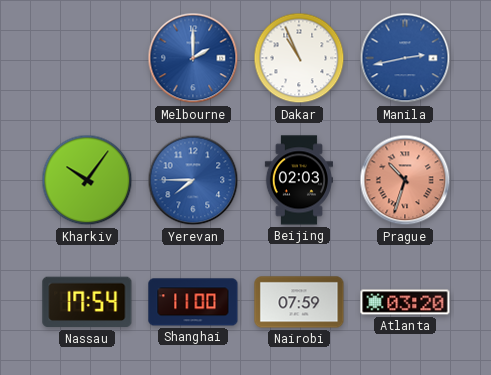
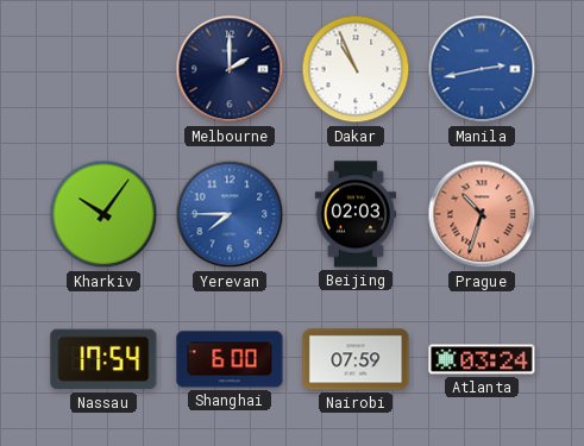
Melbourne dial: blue -> navy
Shanghai: 11:00 -> 6:00
Atlanta: 03:20 -> 03:24
